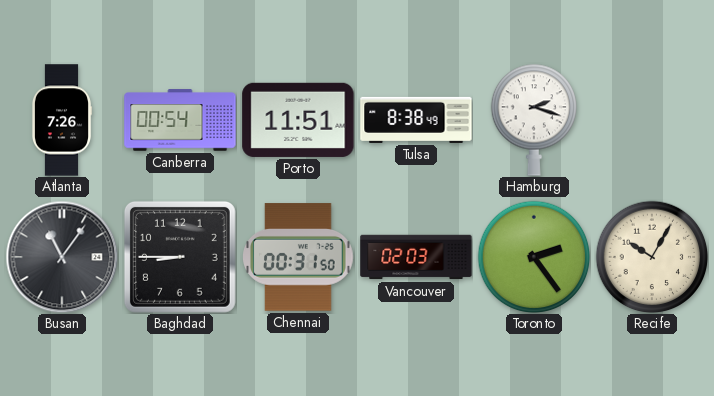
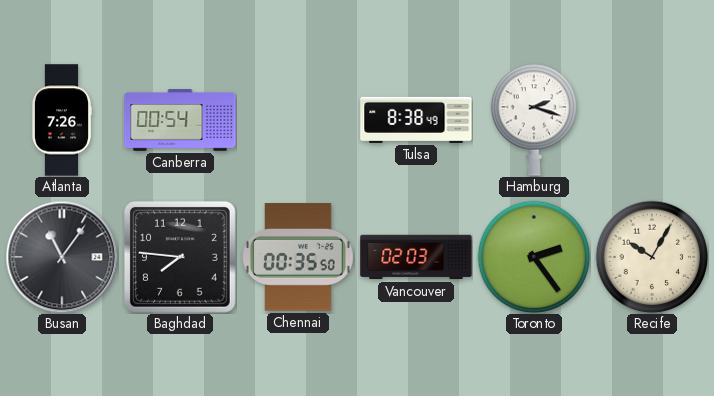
Porto: 11:51 -> none
Baghdad: 8:45 -> 7:46
Chennai: 00:31 -> 00:35
